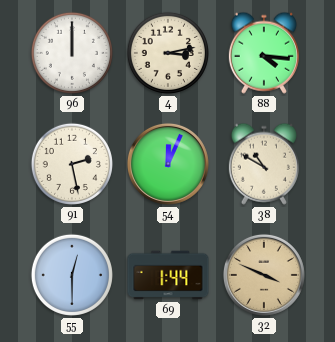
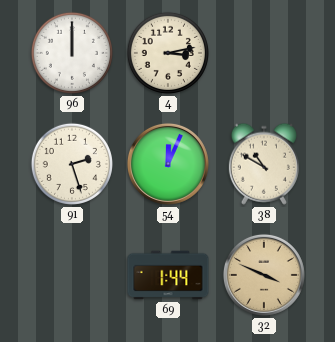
88: 4:16 -> none
91: 2:28 -> 2:27
55: 12:30 -> none
